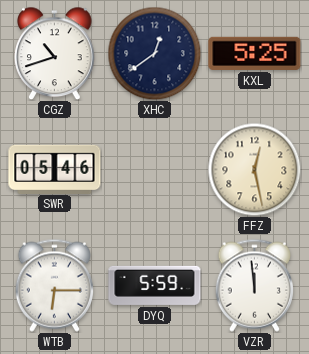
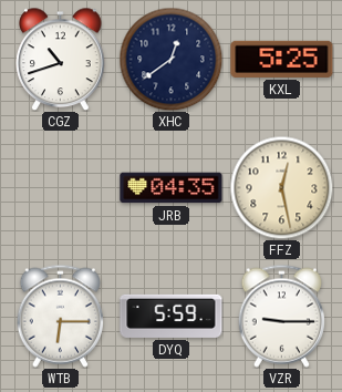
SWR: 05:46 -> none
JRB: none -> 04:35
VZR: 11:59 -> 9:15
